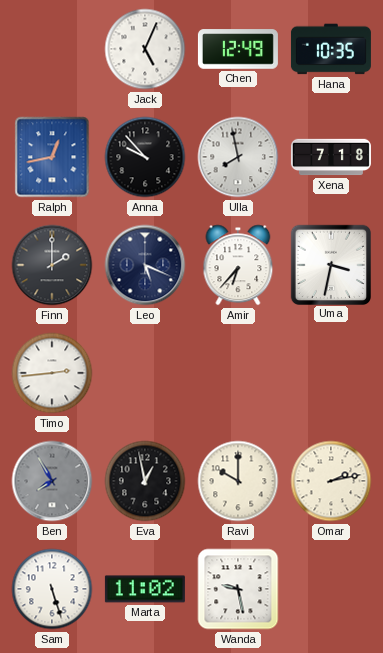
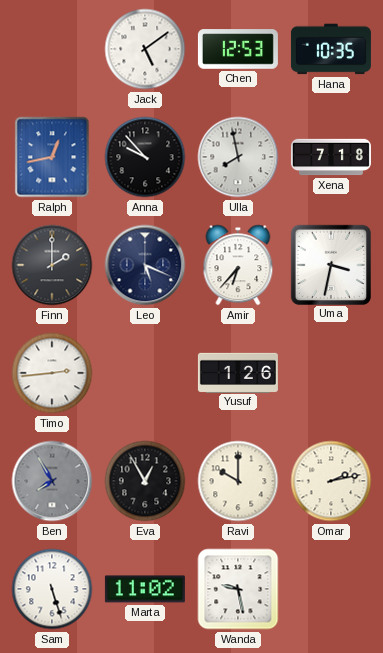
Jack: 5:04 -> 5:09
Chen: 12:49 -> 12:53
Yusuf: none -> 1:26
Eva: 12:58 -> 12:55
